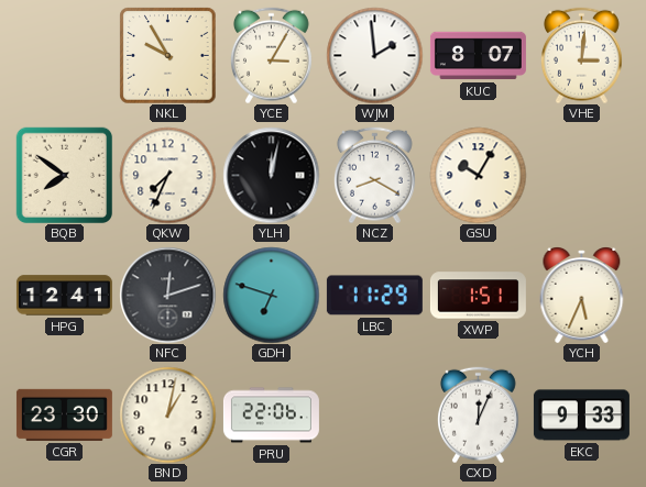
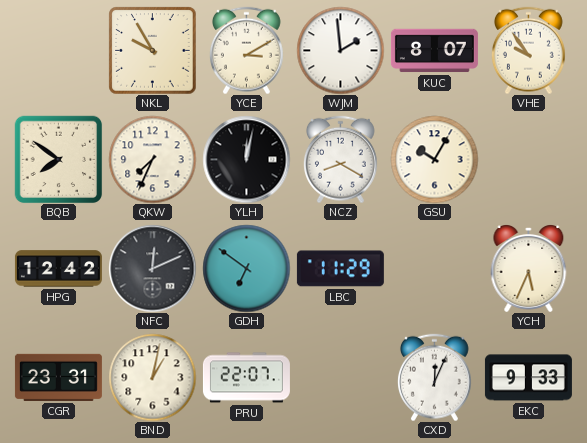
YCE: 3:05 -> 3:10
VHE: 3:01 -> 9:54
HPG: 12:41 -> 12:42
NFC: 12:12 -> 12:11
GDH: 6:48 -> 6:51
XWP: 1:51 -> none
CGR: 23:30 -> 23:31
PRU: 22:06 -> 22:07
